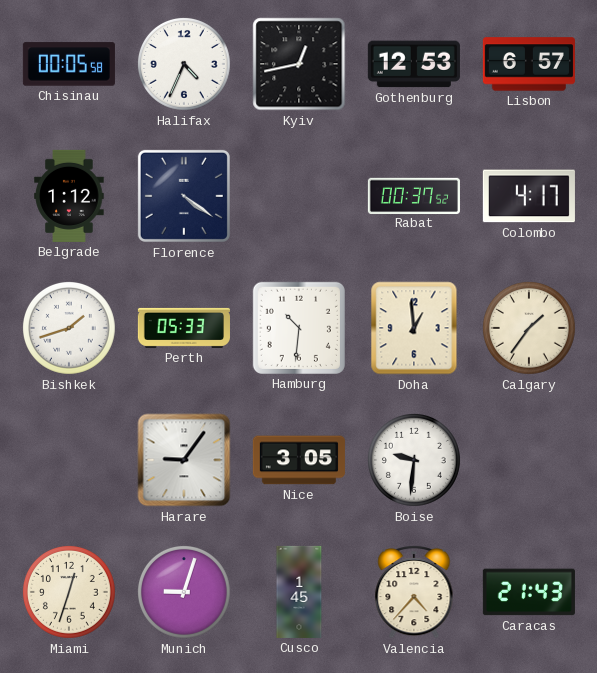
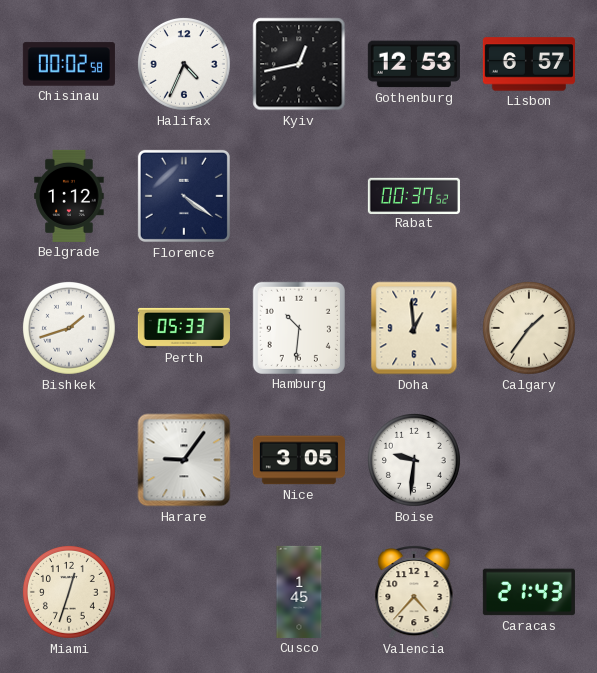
Chisinau: 00:05 -> 00:02
Colombo: 4:17 -> none
Munich: 9:03 -> none
